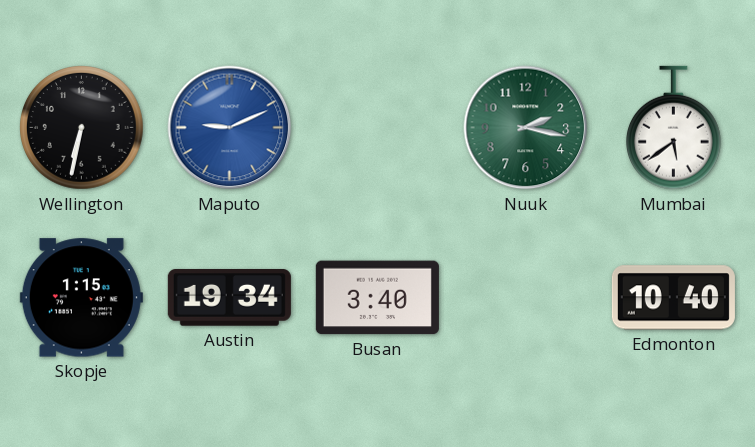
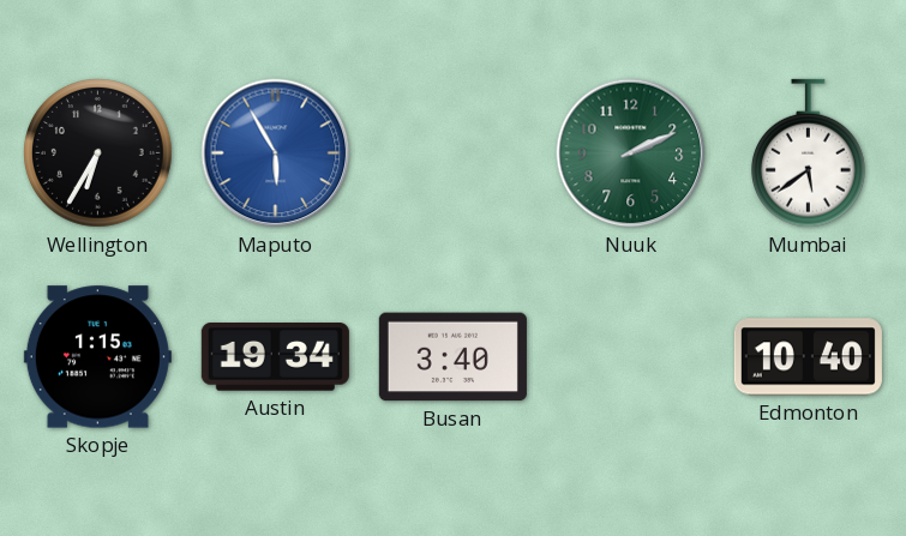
Wellington: 6:32 -> 6:35
Maputo: 9:11 -> 5:55
Nuuk: 2:17 -> 2:11
